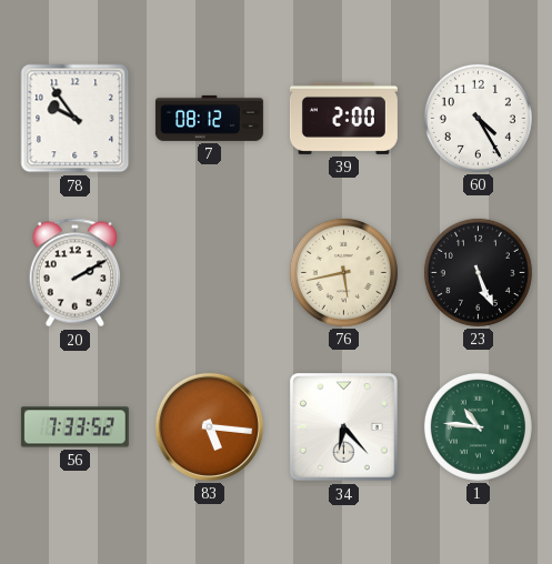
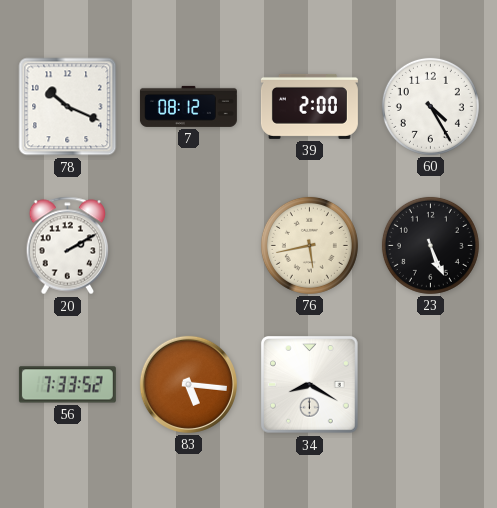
78: 9:54 -> 10:19
34: 6:23 -> 8:20
1: 10:46 -> none
